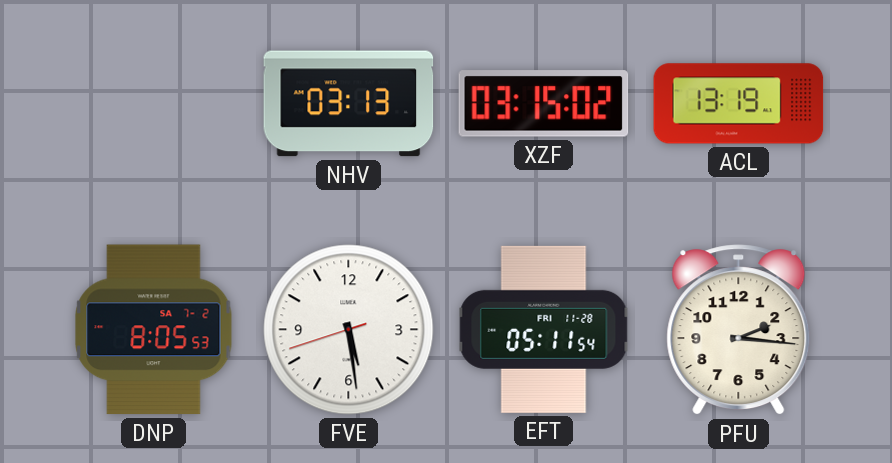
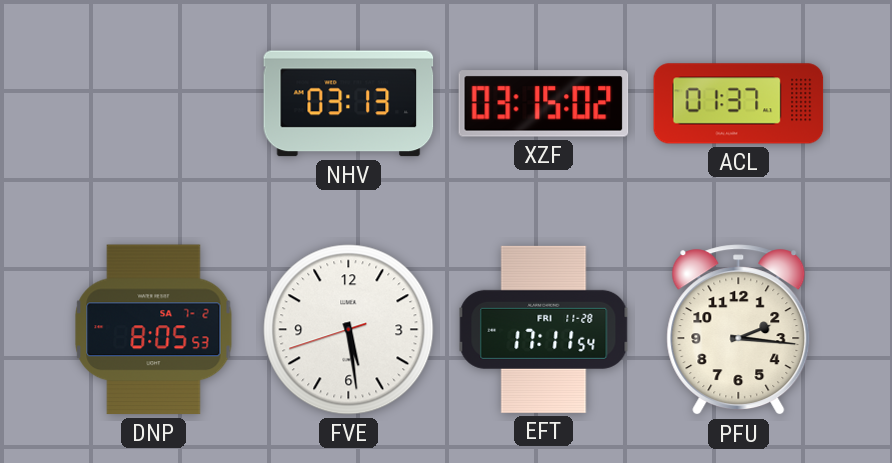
ACL: 13:19 -> 01:37
EFT: 05:11 -> 17:11
